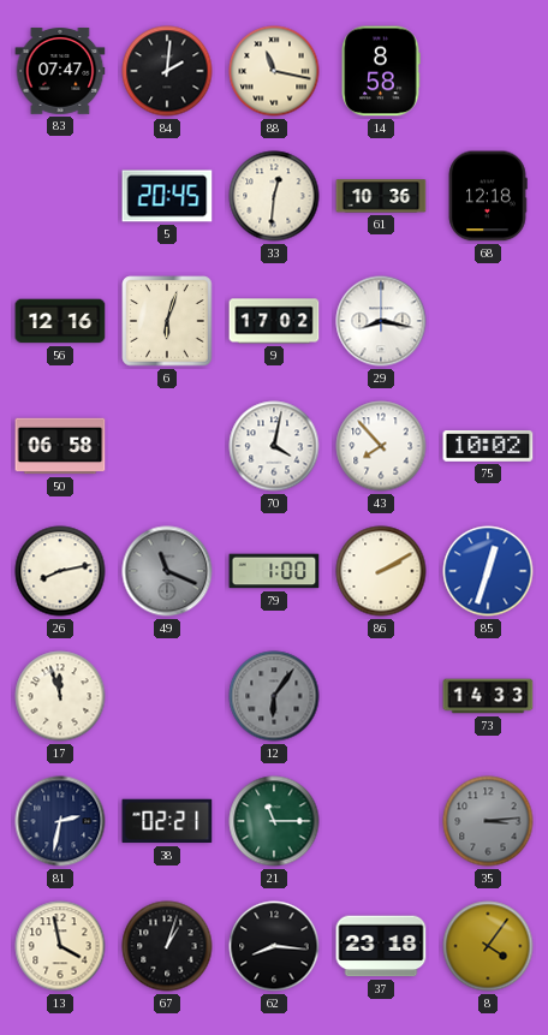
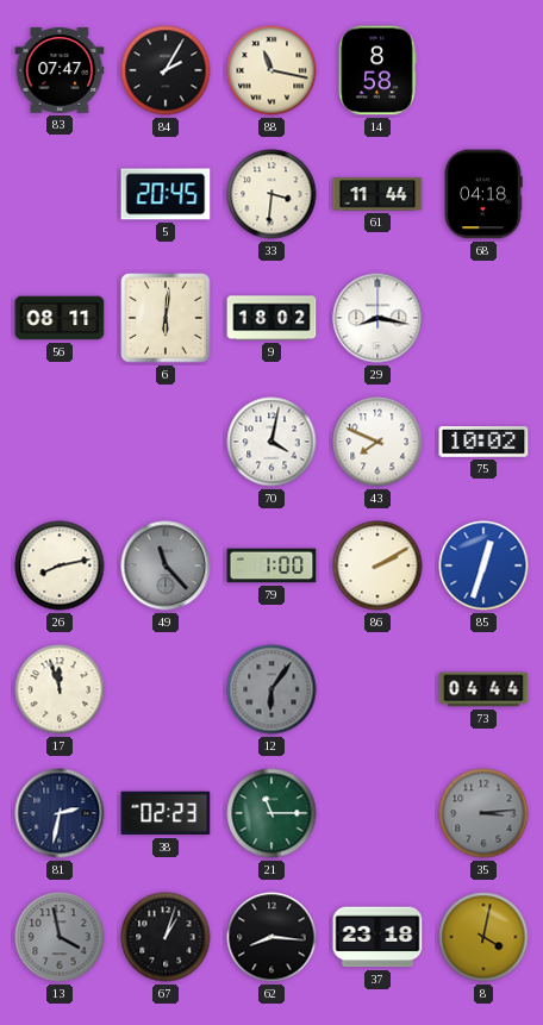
84: 2:01 -> 2:05
33: 12:31 -> 3:31
61: 10:36 -> 11:44
68: 12:18 -> 04:18
56: 12:16 -> 08:11
6: 6:03 -> 6:01
9: 17:02 -> 18:02
50: 06:58 -> none
43: 7:53 -> 7:49
49: 11:19 -> 11:23
73: 14:33 -> 04:44
38: 02:21 -> 02:23
13 dial: cream -> grey
8: 4:06 -> 4:02
